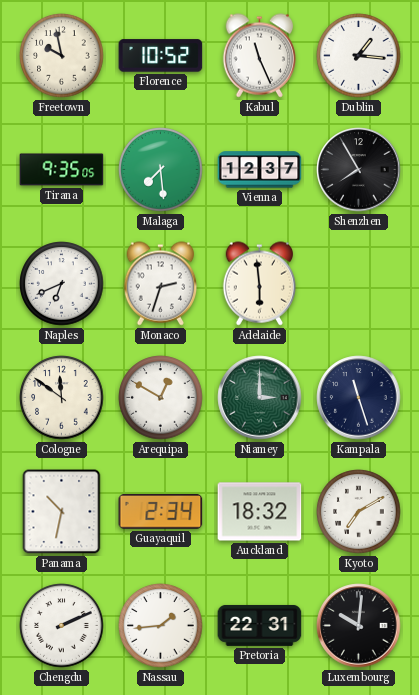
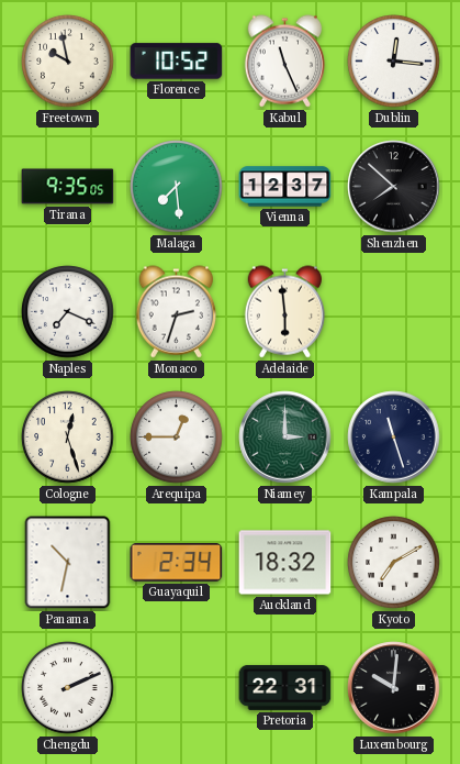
Dublin: 1:16 -> 12:16
Shenzhen: 7:55 -> 7:52
Naples: 6:41 -> 7:19
Cologne: 11:51 -> 12:27
Arequipa: 12:50 -> 12:45
Nassau: 1:44 -> none
